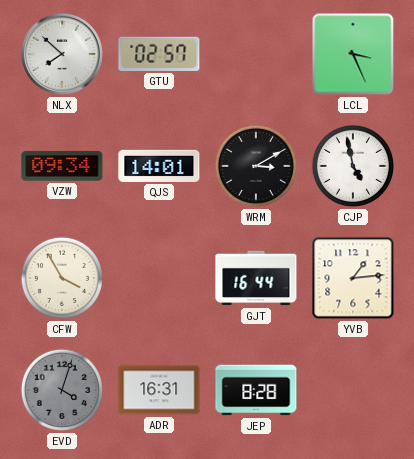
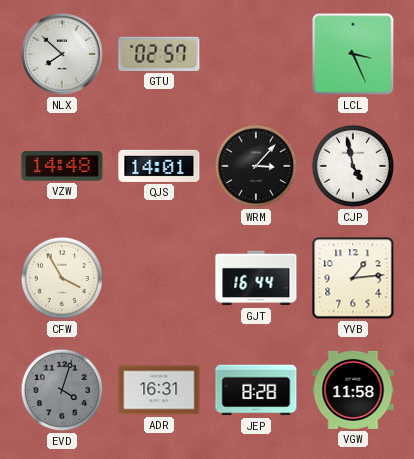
VZW: 09:34 -> 14:48
WRM: 3:10 -> 3:07
VGW: none -> 11:58
